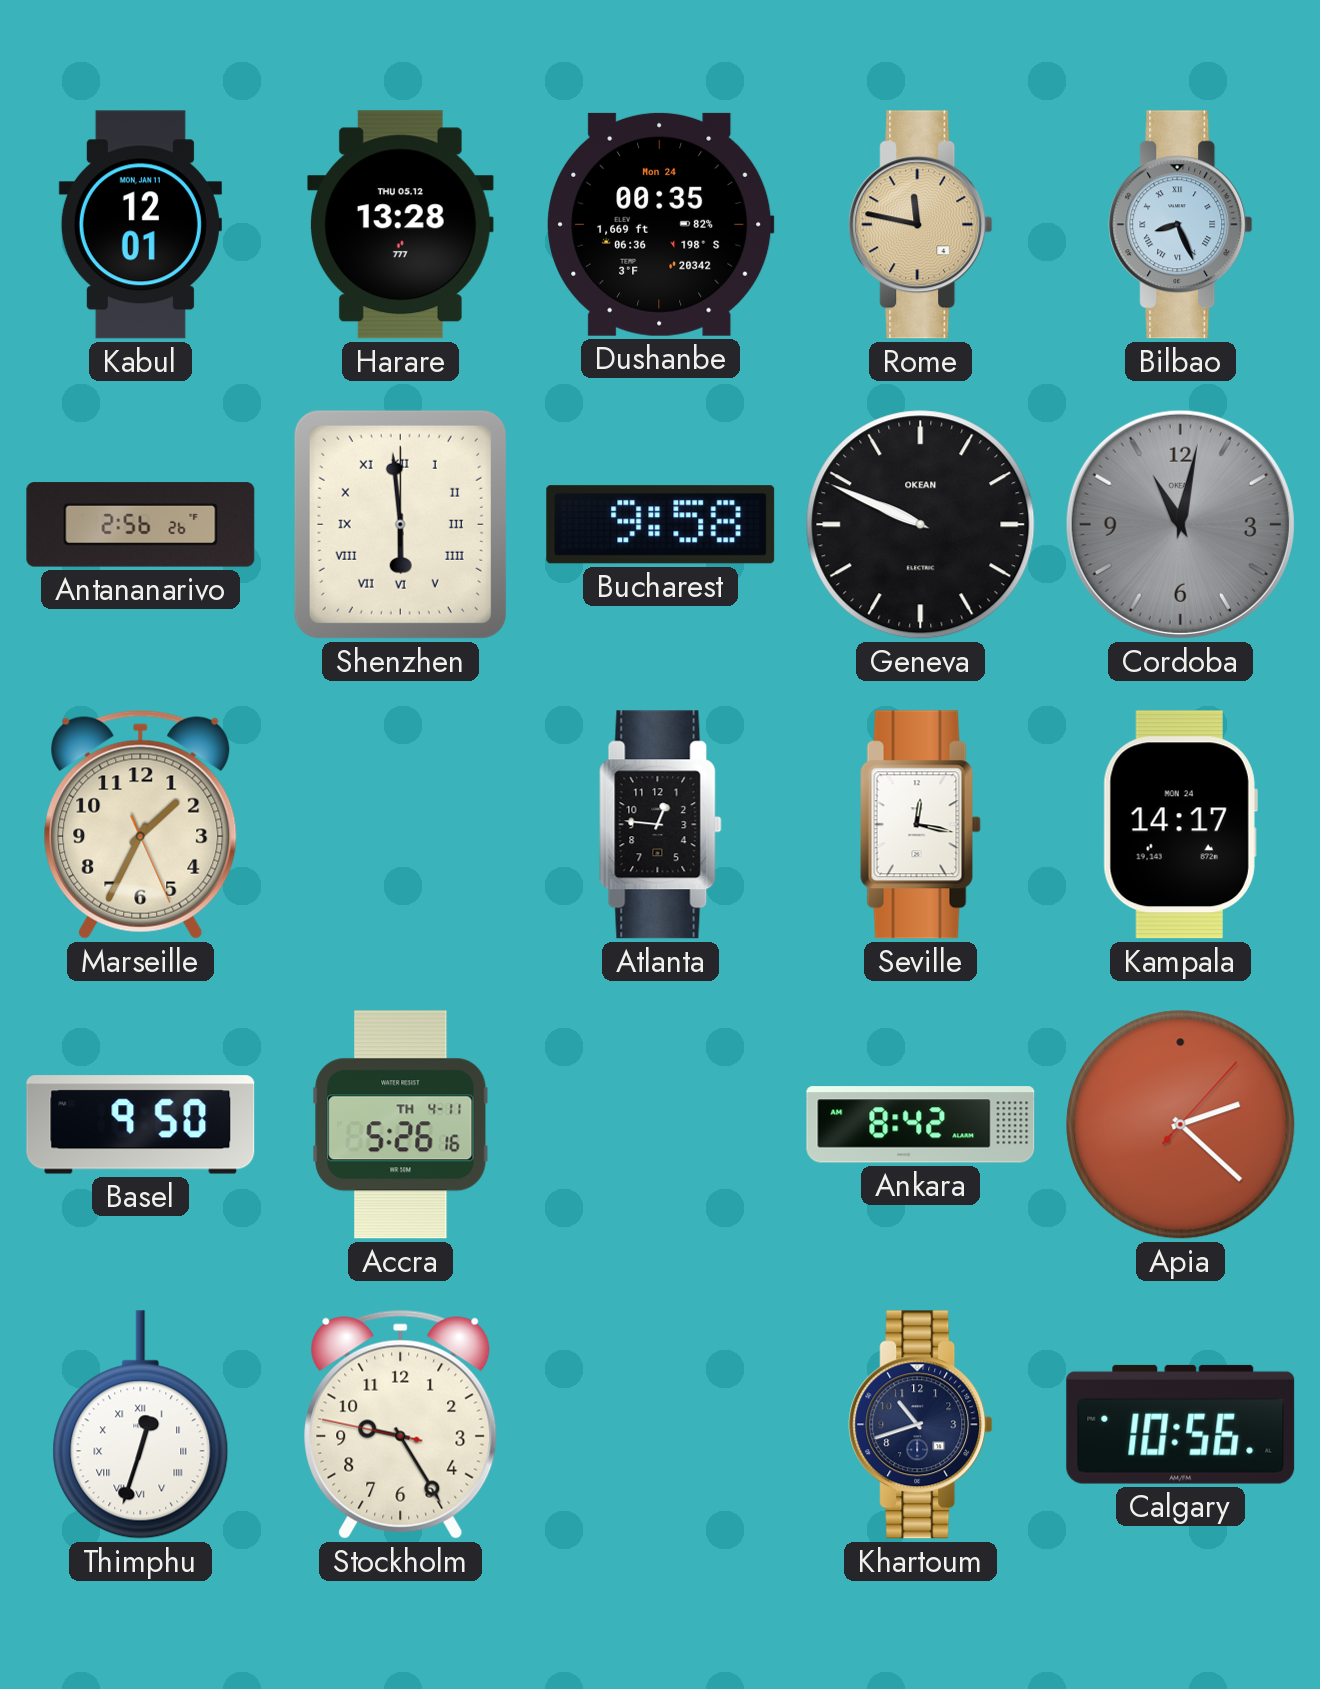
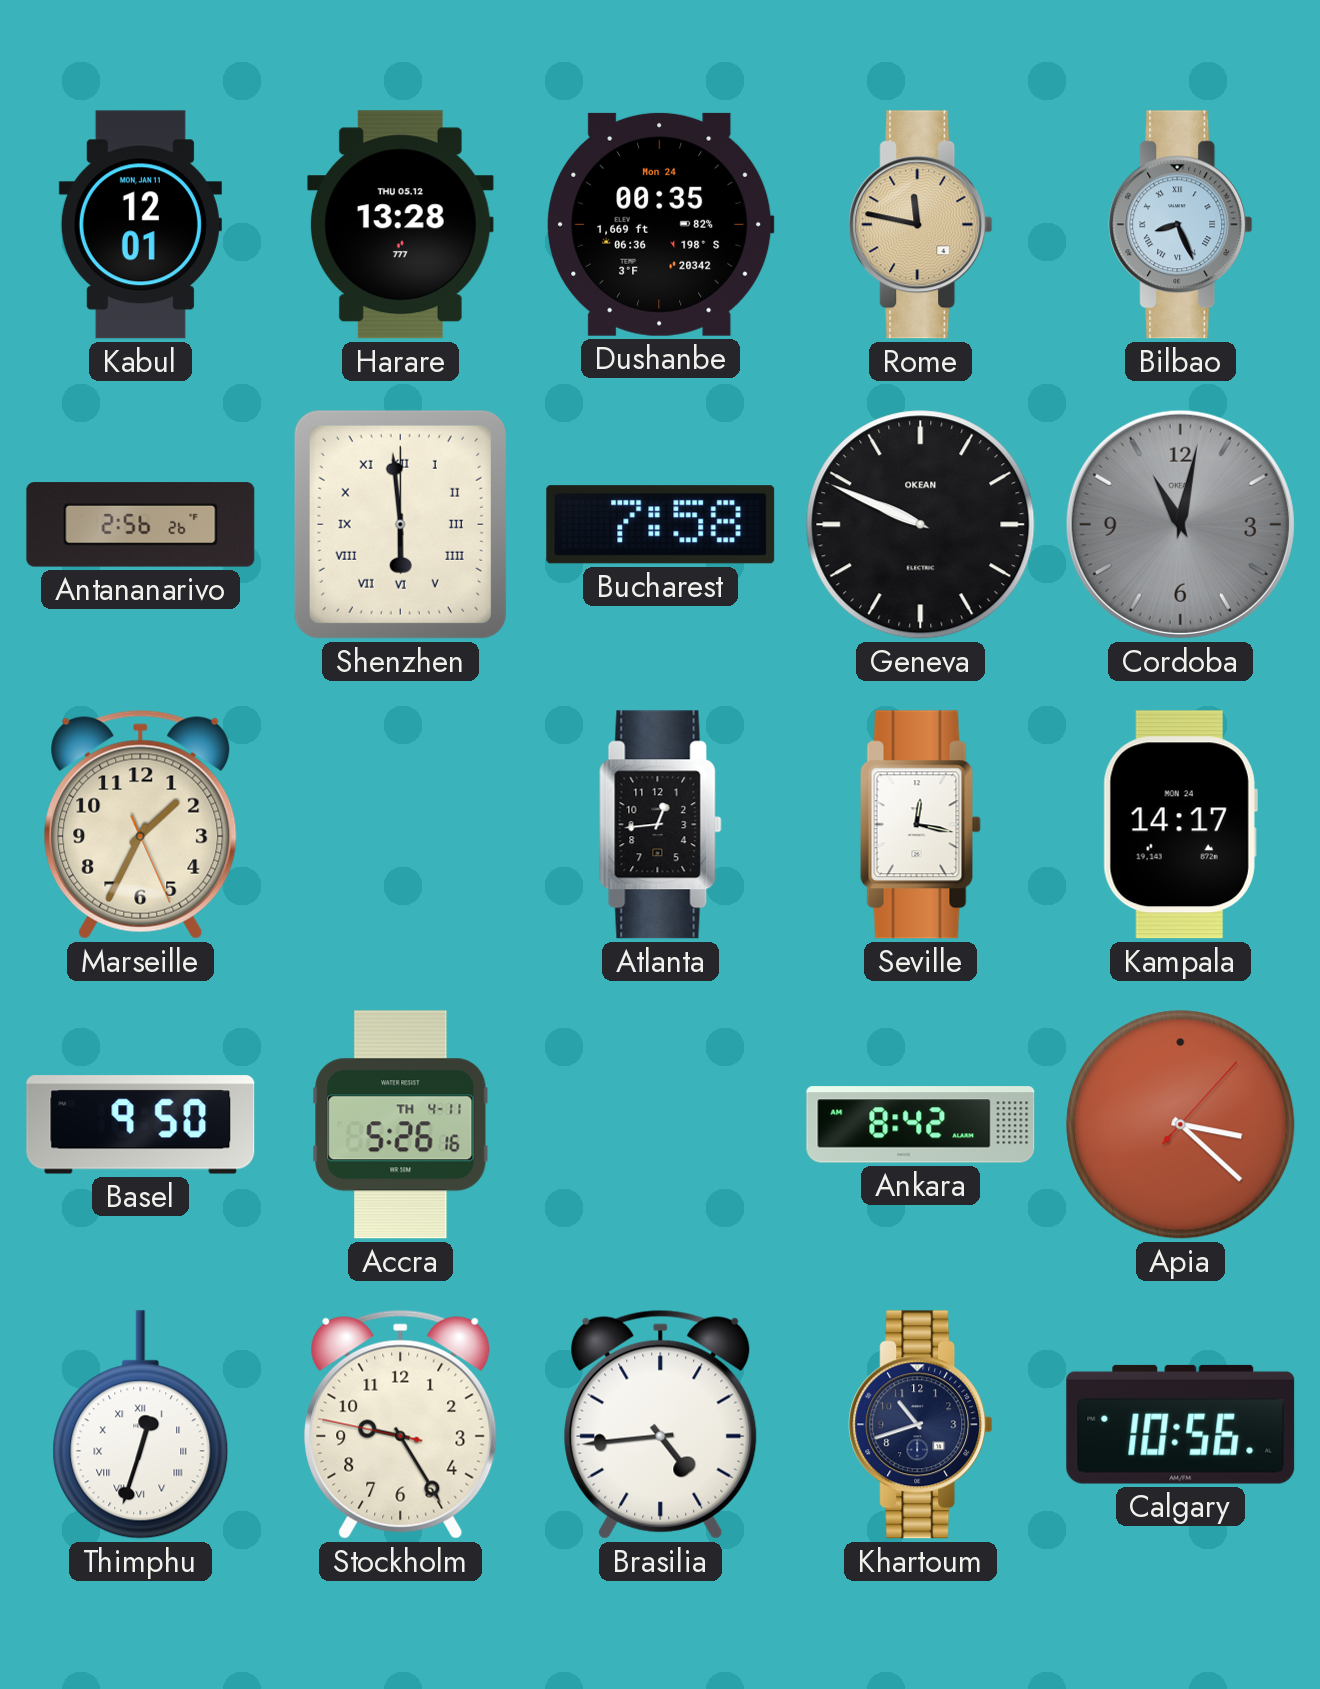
Bucharest: 9:58 -> 7:58
Atlanta: 12:46 -> 12:44
Apia: 2:22 -> 3:22
Brasilia: none -> 4:44
